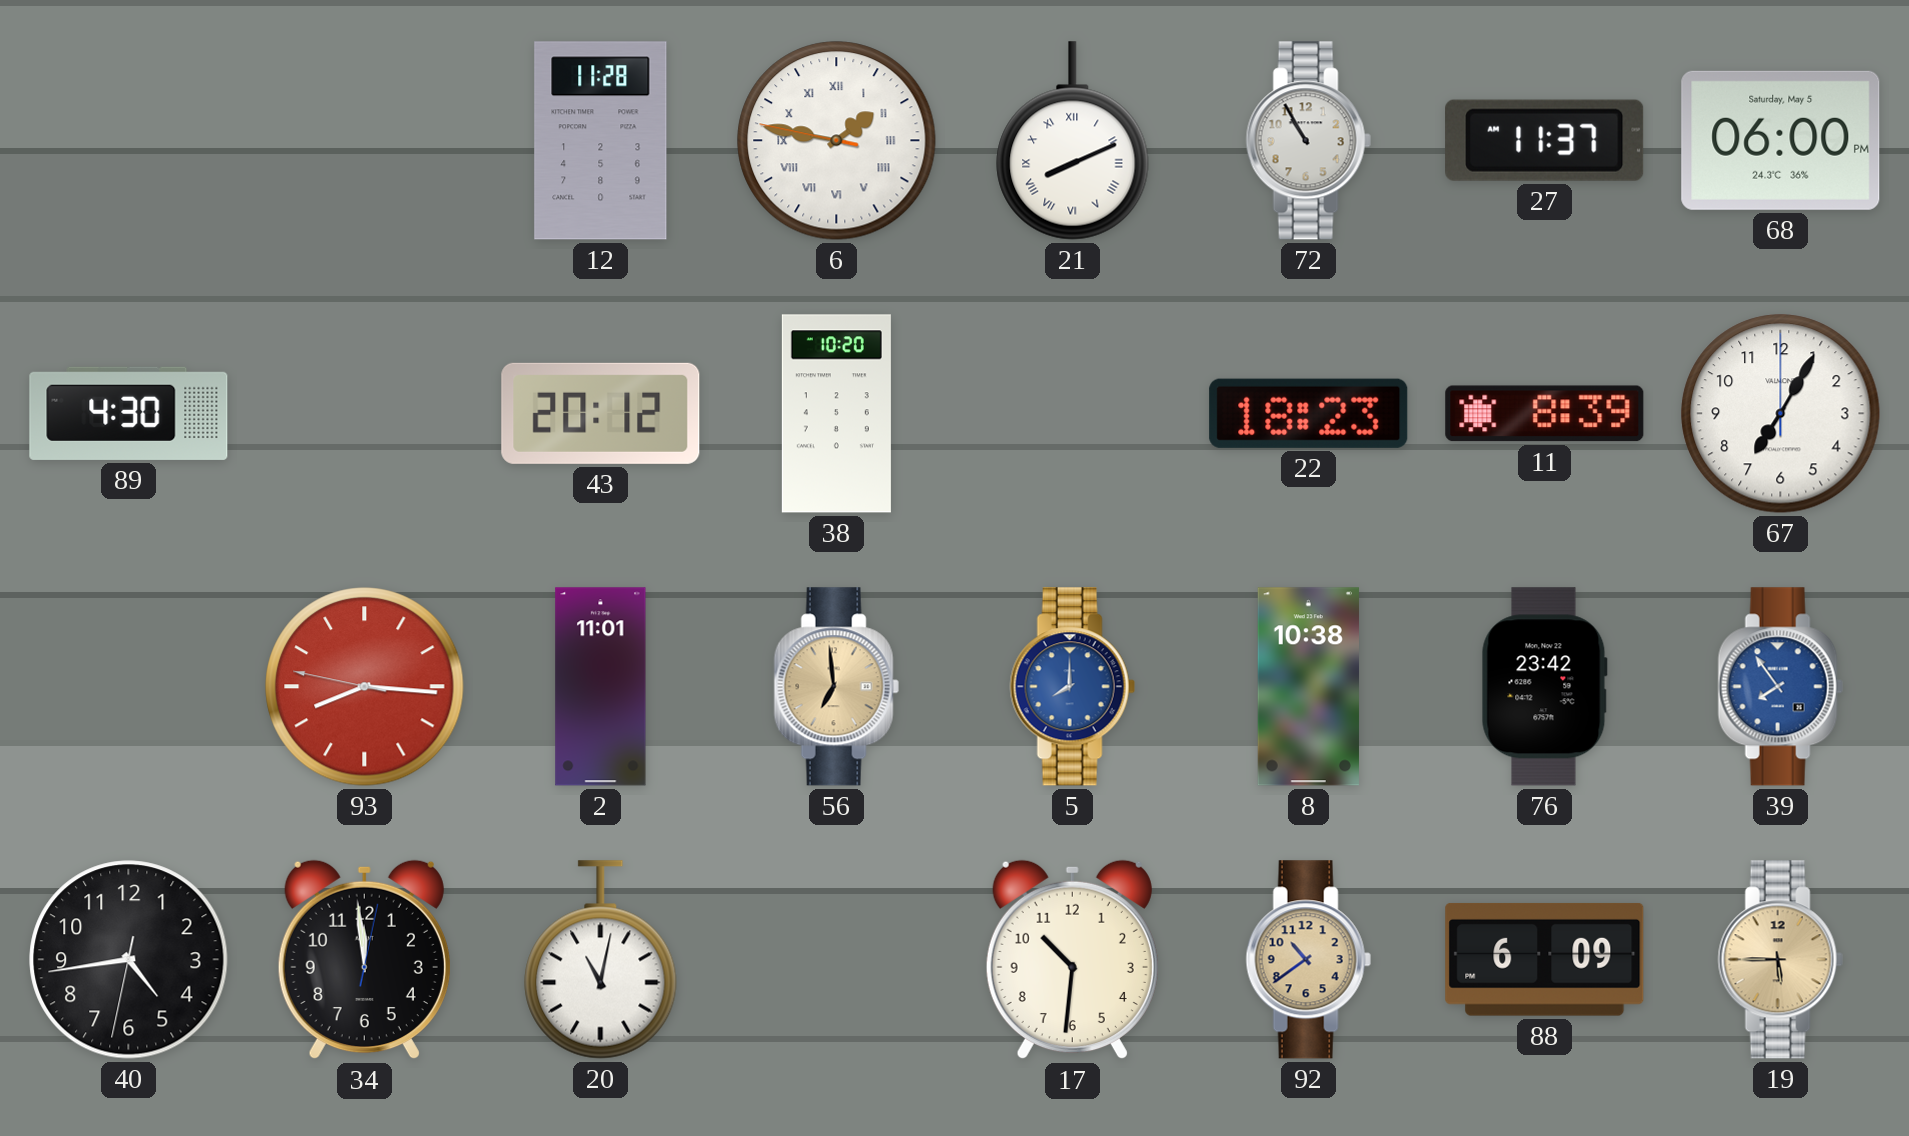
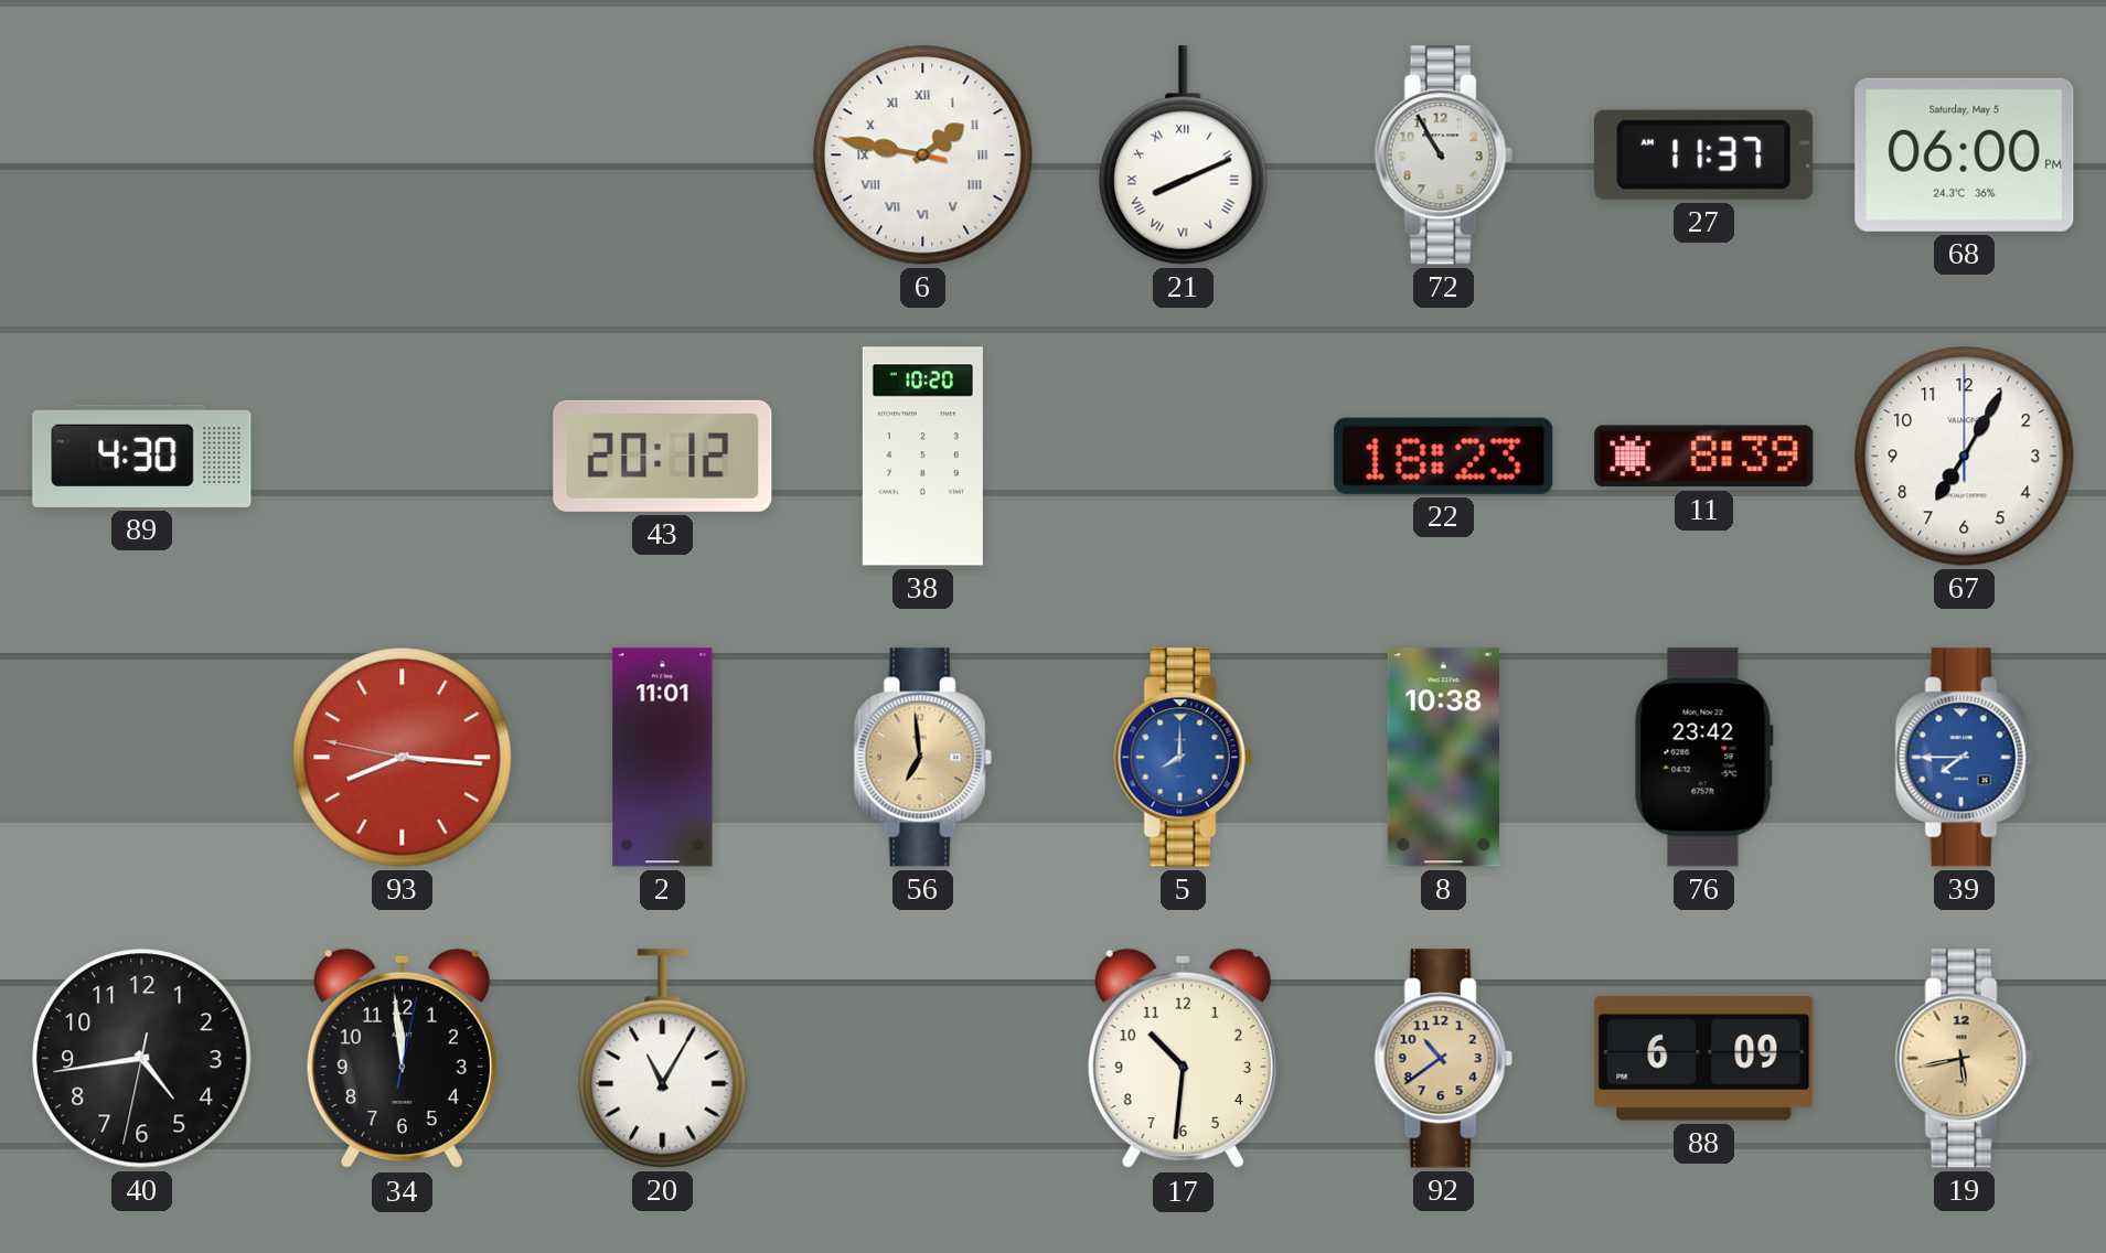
12: 11:28 -> none
39: 7:54 -> 7:45
20: 11:02 -> 11:05
19: 5:45 -> 5:43
